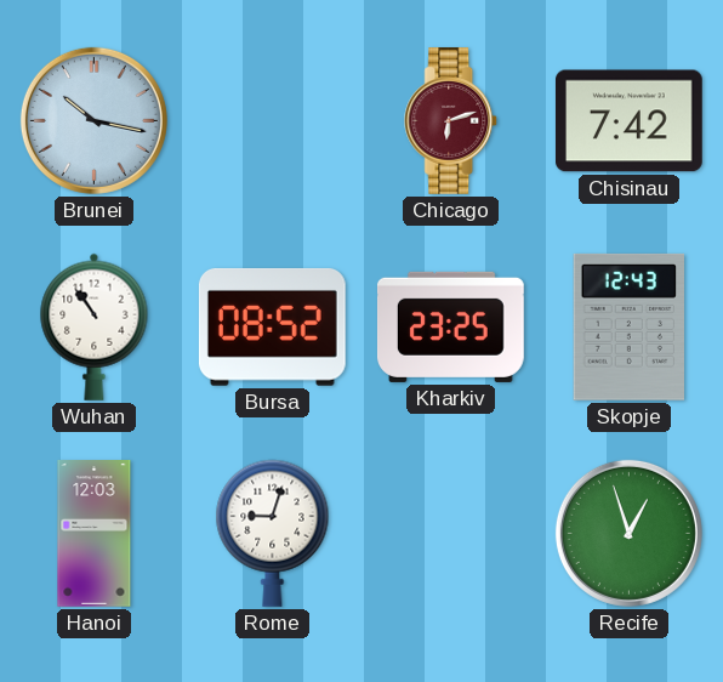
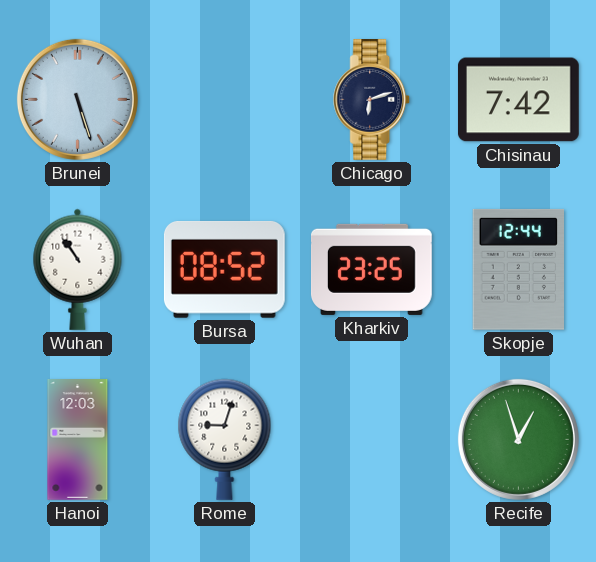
Brunei: 10:17 -> 5:27
Chicago dial: burgundy -> navy
Skopje: 12:43 -> 12:44
